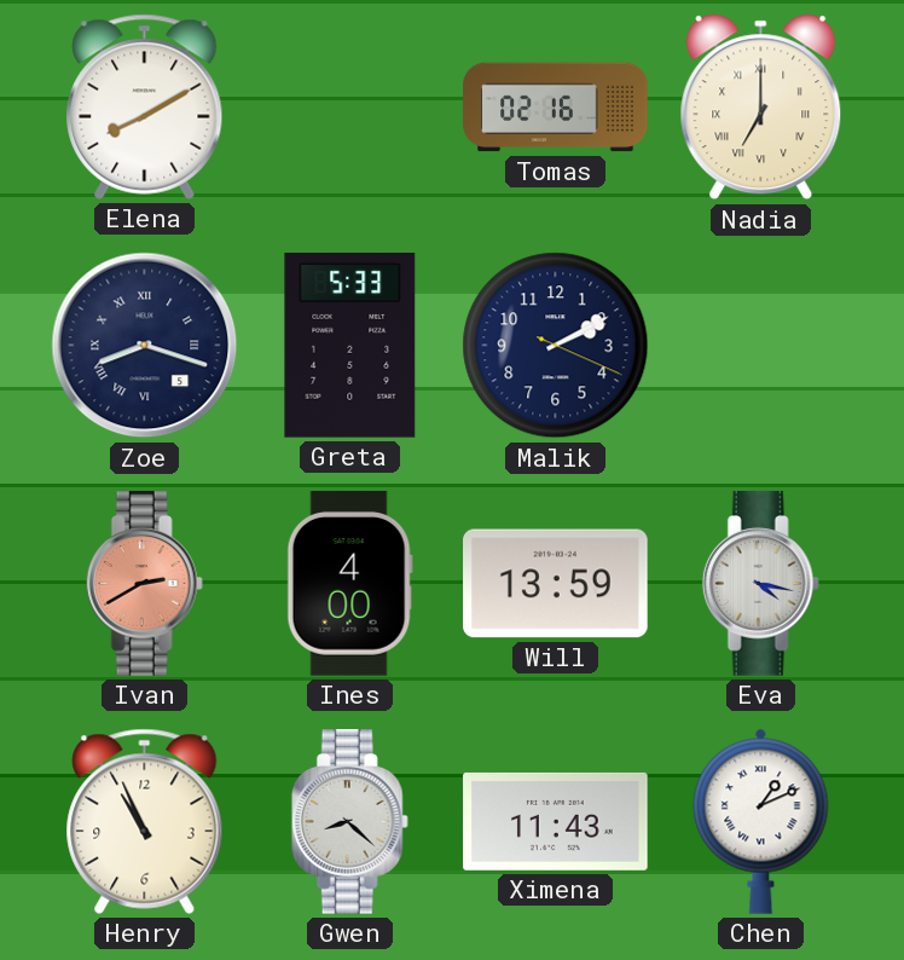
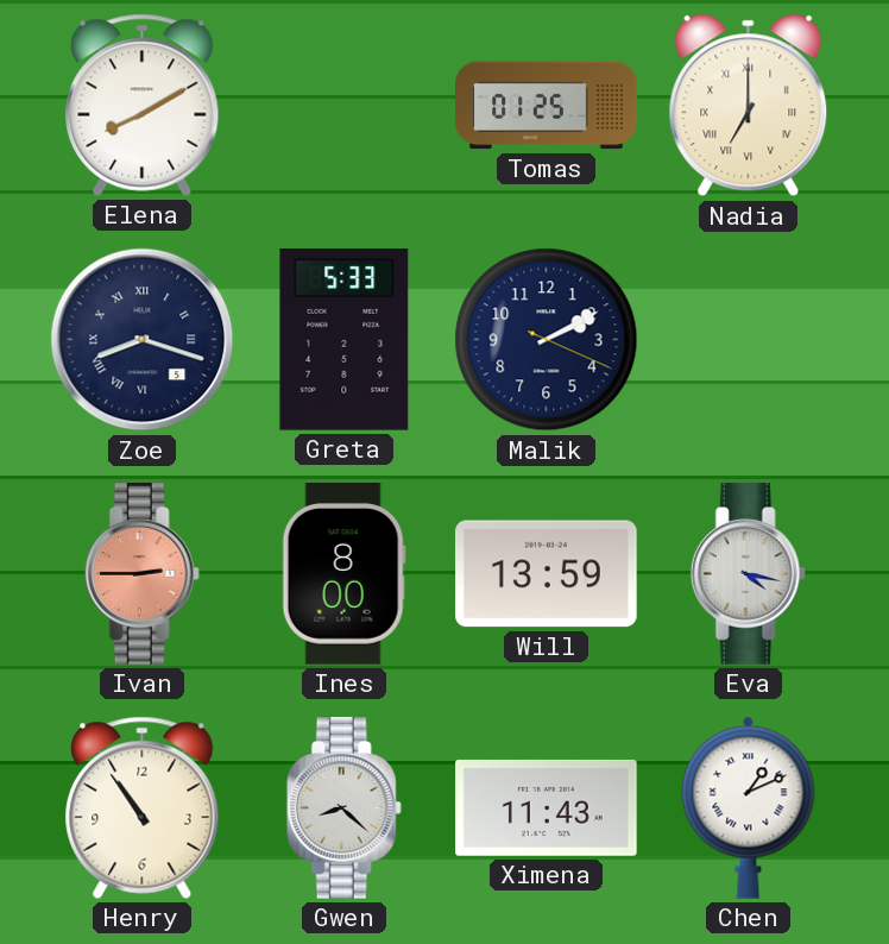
Tomas: 02:16 -> 01:25
Ivan: 2:40 -> 2:45
Ines: 4:00 -> 8:00
Henry: 10:56 -> 10:54
